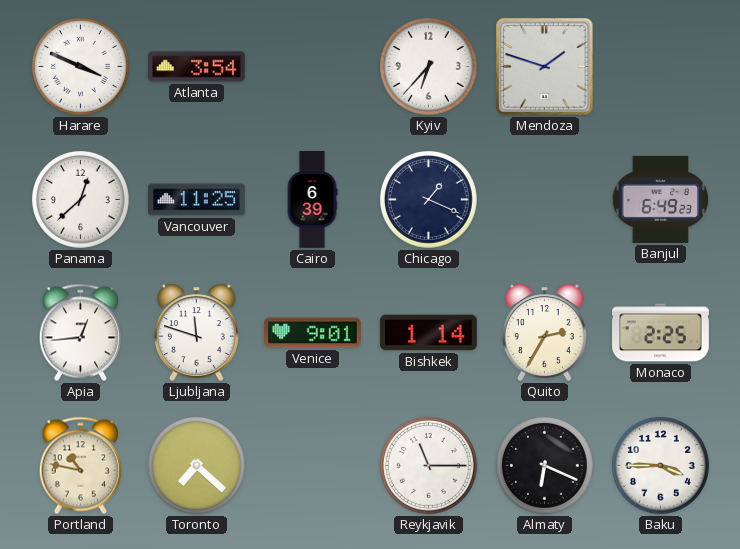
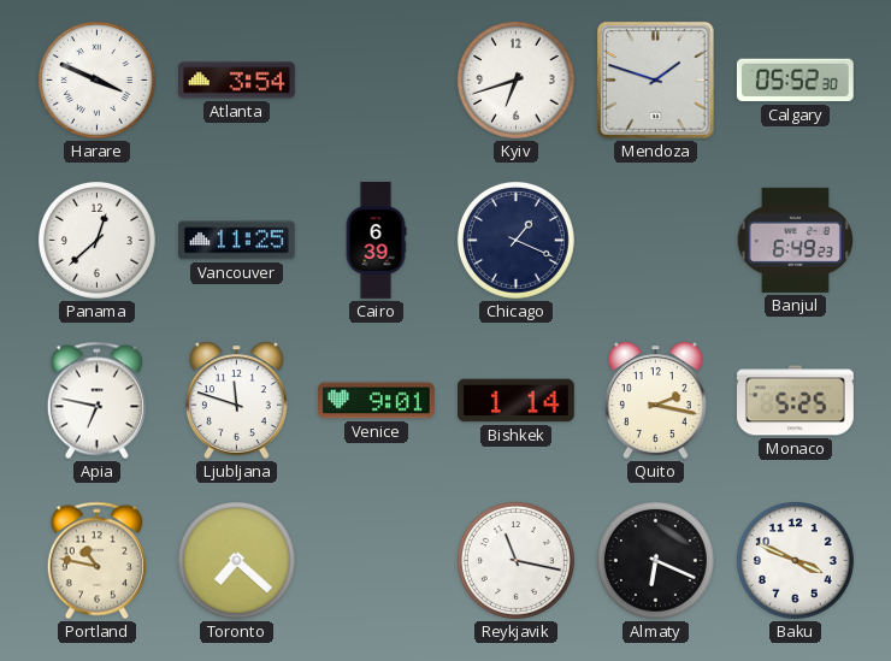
Kyiv: 6:37 -> 6:42
Calgary: none -> 05:52
Apia: 12:44 -> 6:47
Quito: 2:35 -> 2:17
Monaco: 2:25 -> 5:25
Reykjavik: 11:15 -> 11:17
Baku: 3:45 -> 3:49
